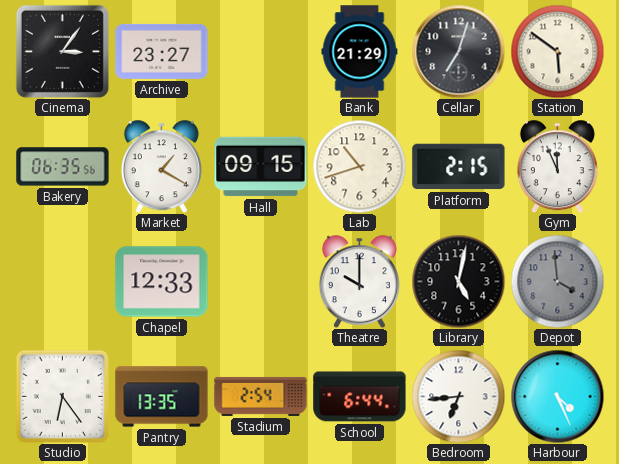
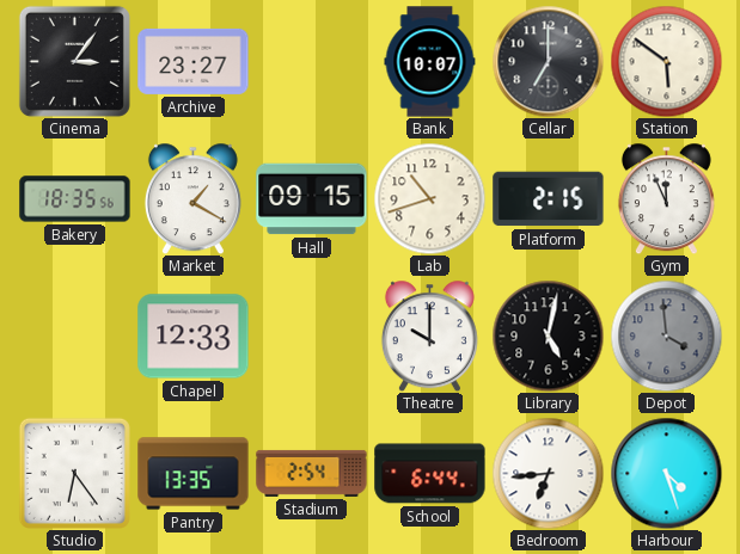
Bank: 21:29 -> 10:07
Cellar: 7:03 -> 7:00
Bakery: 06:35 -> 18:35
Harbour: 4:26 -> 4:27
